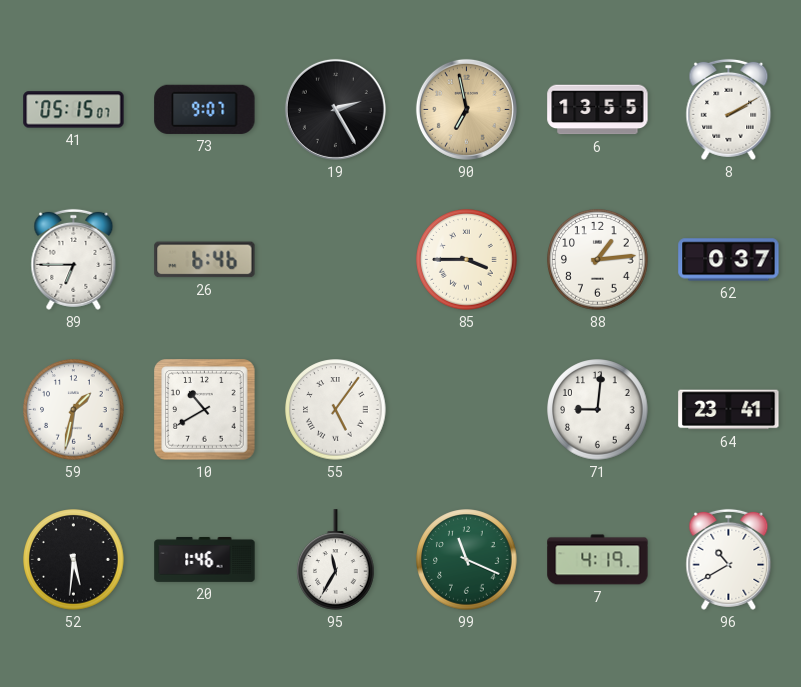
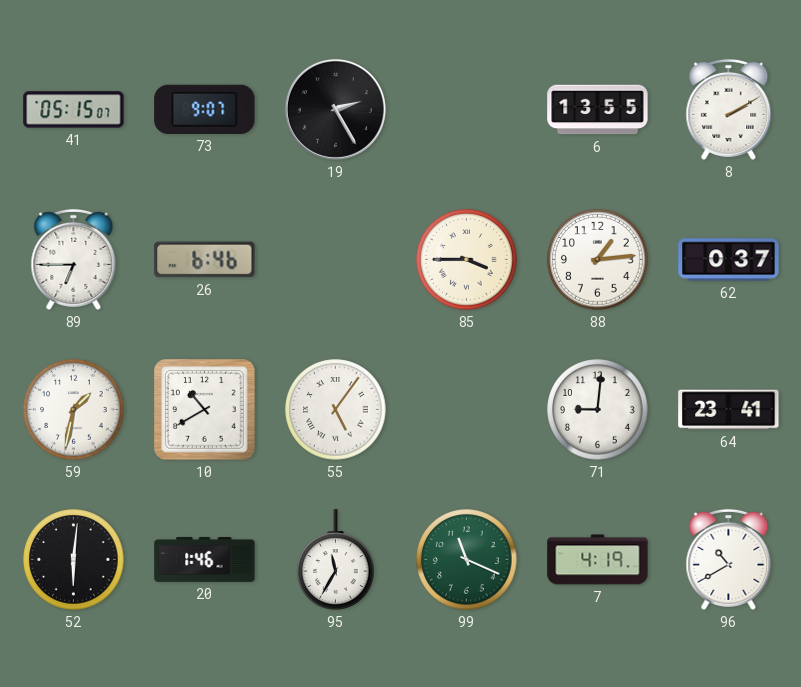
90: 6:58 -> none
52: 5:31 -> 6:01
